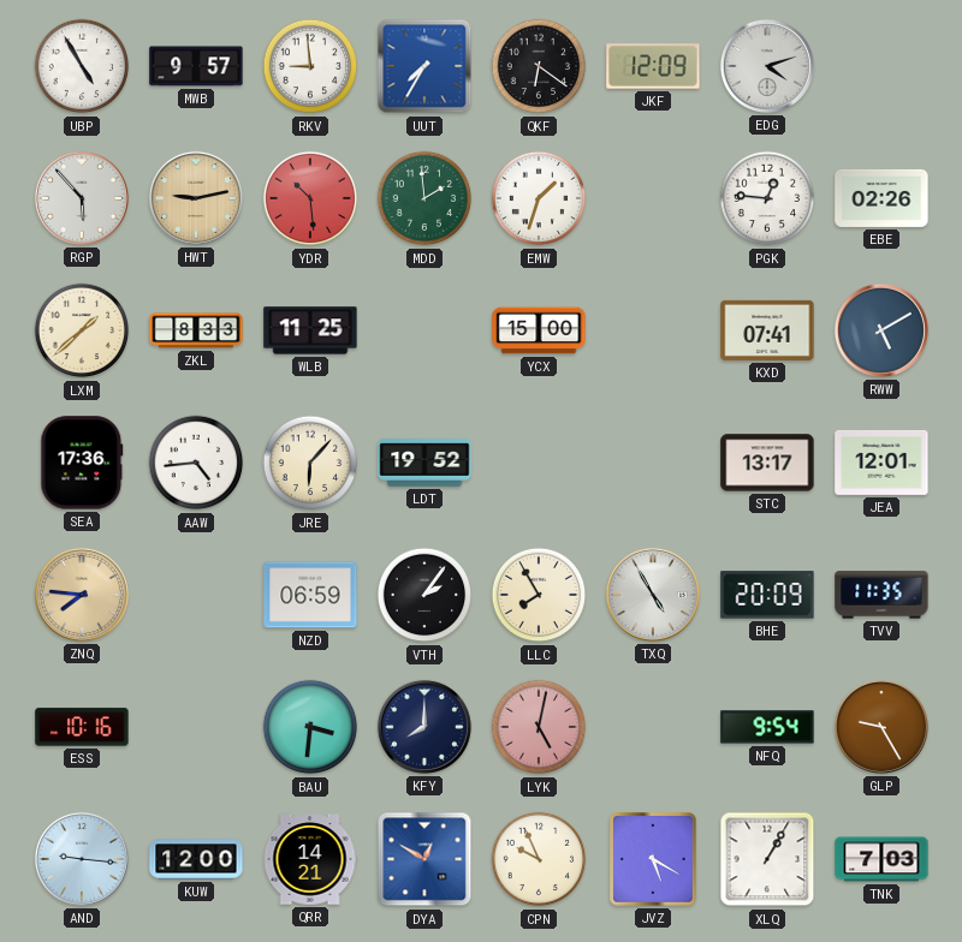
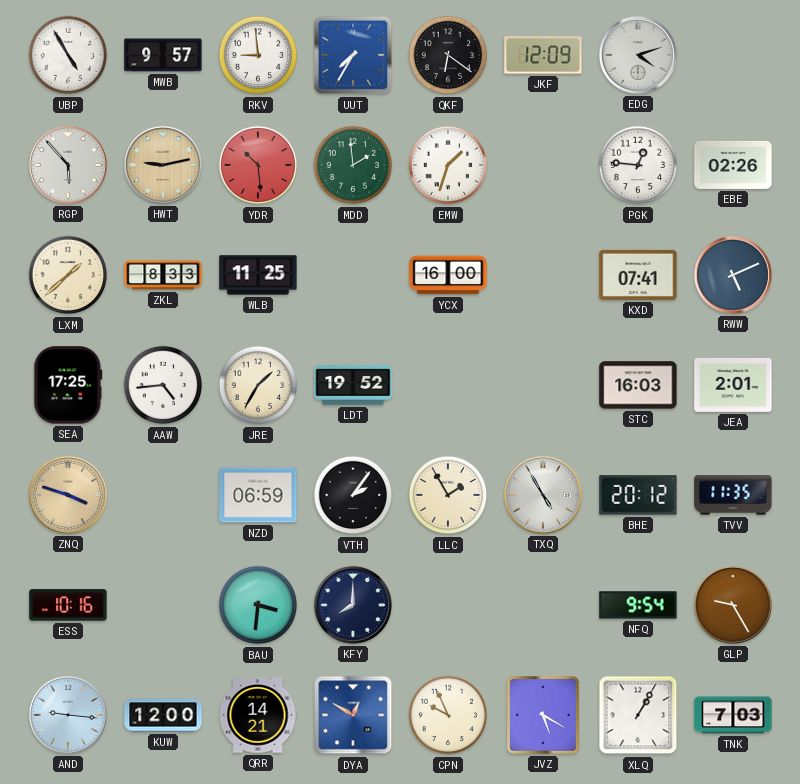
YCX: 15:00 -> 16:00
RWW: 5:10 -> 5:11
SEA: 17:36 -> 17:25
JRE: 6:07 -> 1:35
STC: 13:17 -> 16:03
JEA: 12:01 -> 2:01
ZNQ: 7:46 -> 3:48
LLC: 7:55 -> 1:55
BHE: 20:09 -> 20:12
LYK: 5:02 -> none
